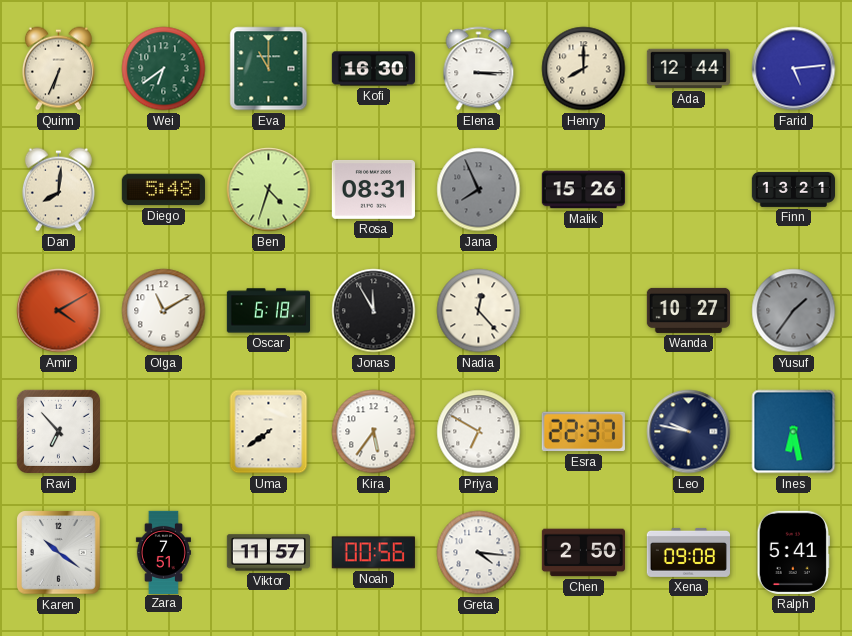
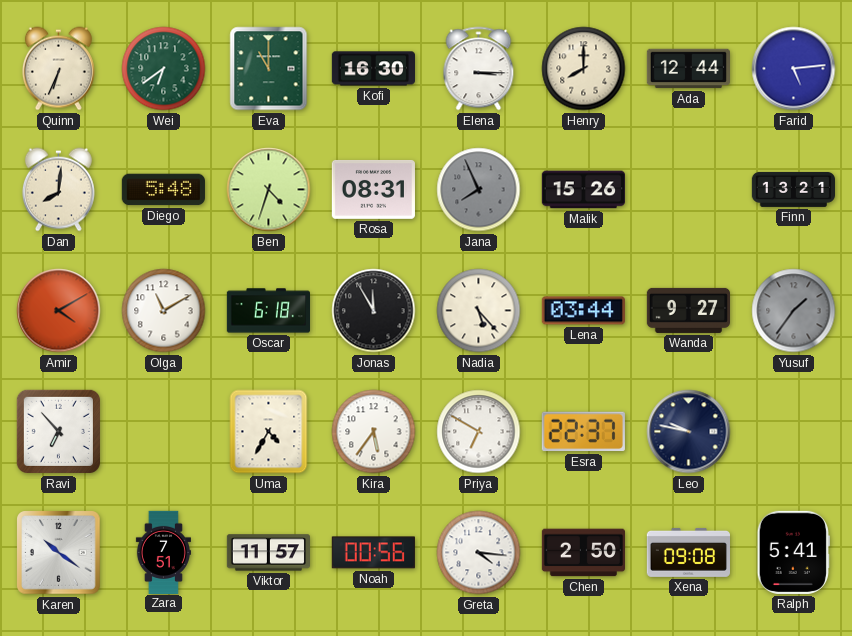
Nadia: 12:23 -> 5:23
Lena: none -> 03:44
Wanda: 10:27 -> 9:27
Uma: 7:39 -> 4:35
Ines: 6:28 -> none
